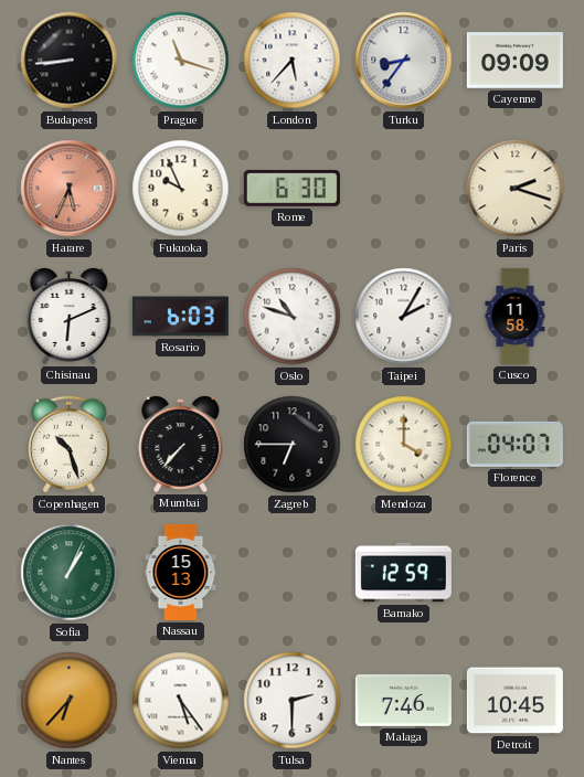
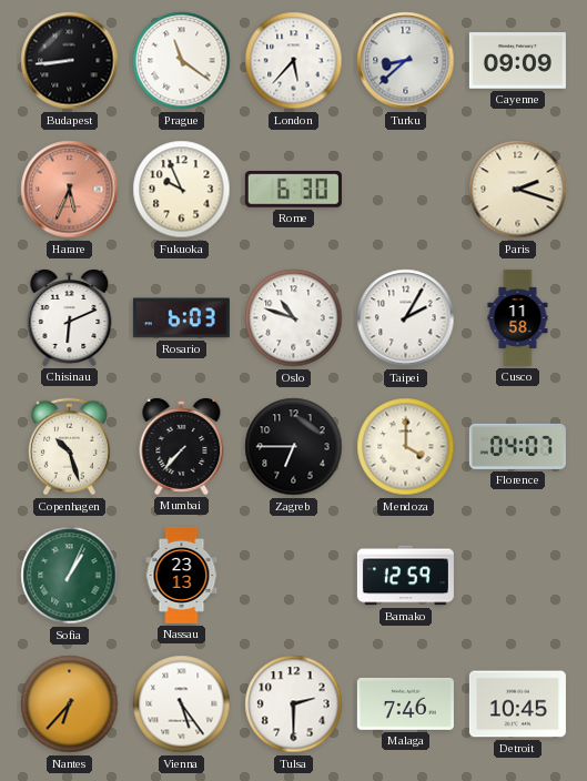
Prague: 11:18 -> 11:21
Turku: 8:36 -> 8:38
Nassau: 15:13 -> 23:13
